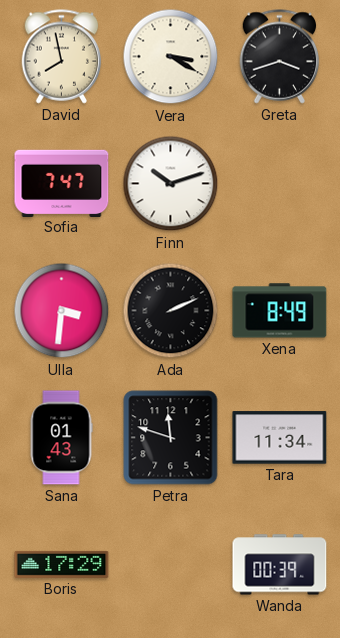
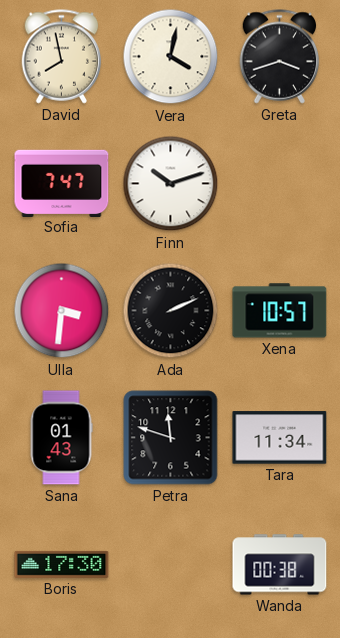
Vera: 3:20 -> 4:02
Xena: 8:49 -> 10:57
Boris: 17:29 -> 17:30
Wanda: 00:39 -> 00:38
